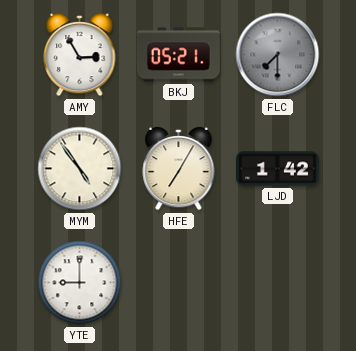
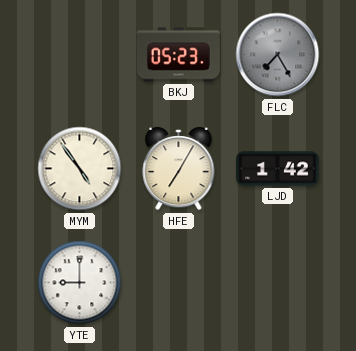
AMY: 2:55 -> none
BKJ: 05:21 -> 05:23
FLC: 7:30 -> 7:25
